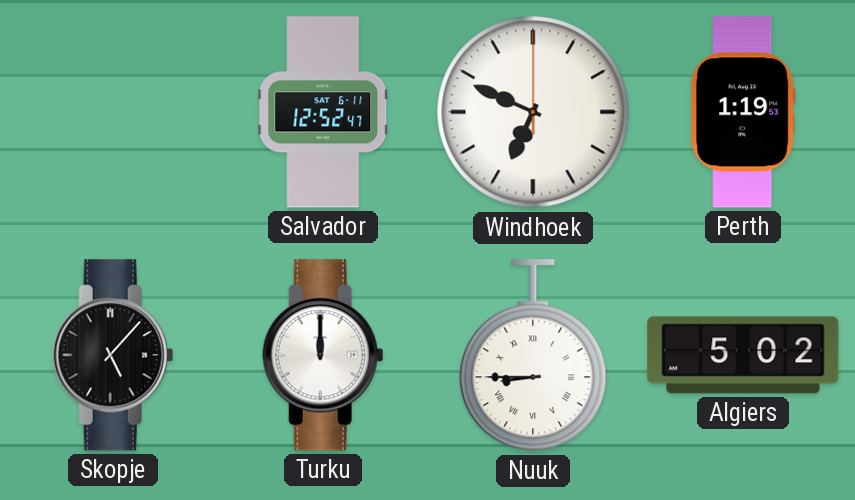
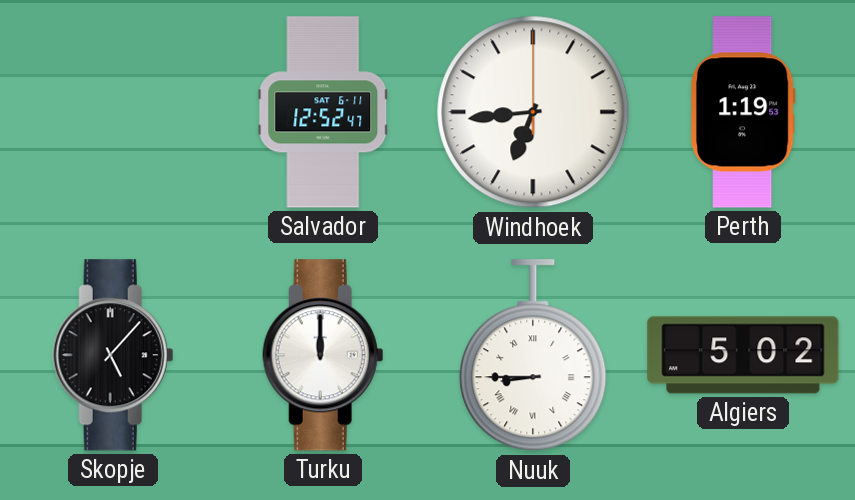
Windhoek: 6:49 -> 6:44
